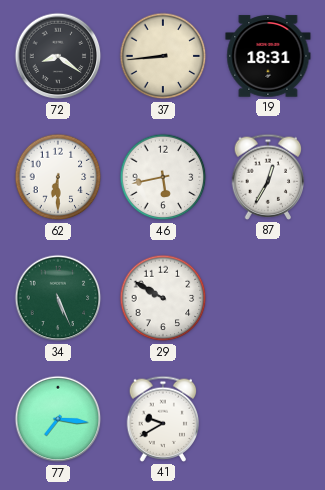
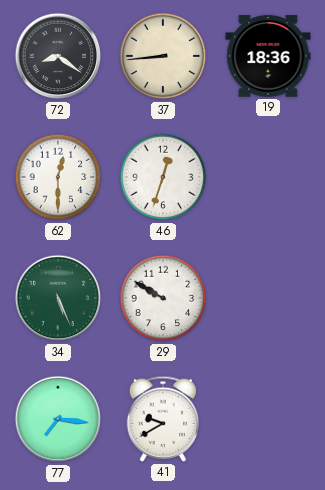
19: 18:31 -> 18:36
62: 6:30 -> 12:30
46: 5:43 -> 12:33
87: 12:35 -> none
